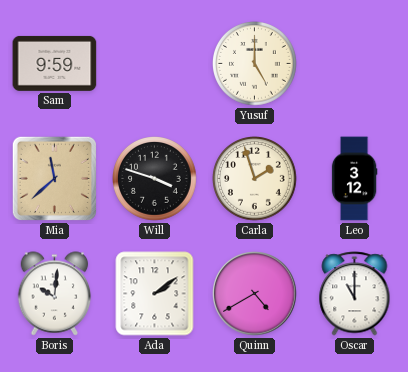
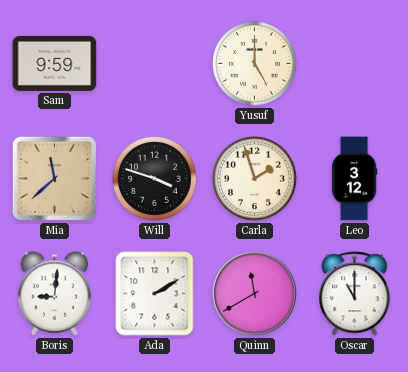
Boris: 10:01 -> 9:01
Ada: 2:09 -> 2:10
Quinn: 4:40 -> 11:40
